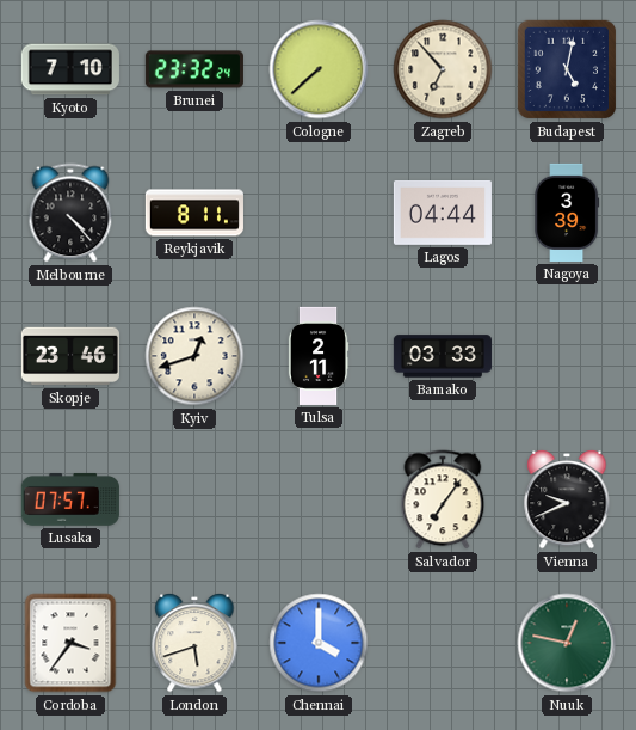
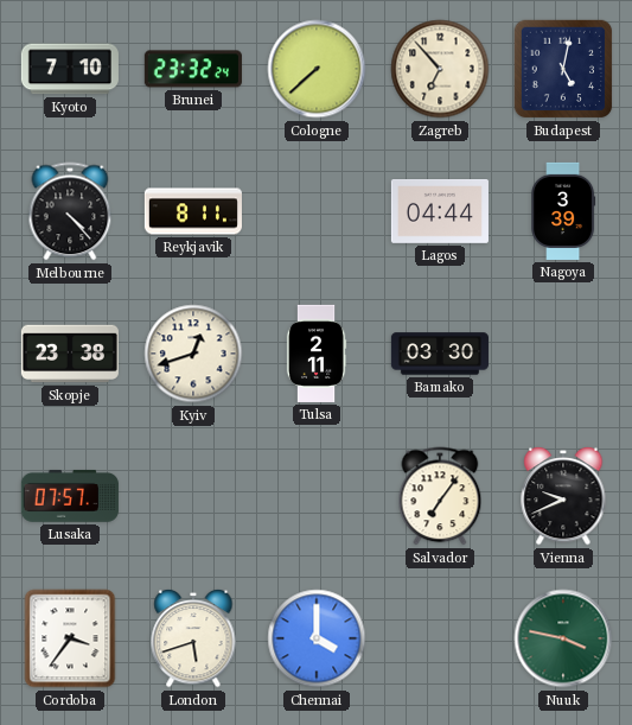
Skopje: 23:46 -> 23:38
Bamako: 03:33 -> 03:30
Nuuk: 12:47 -> 3:47
